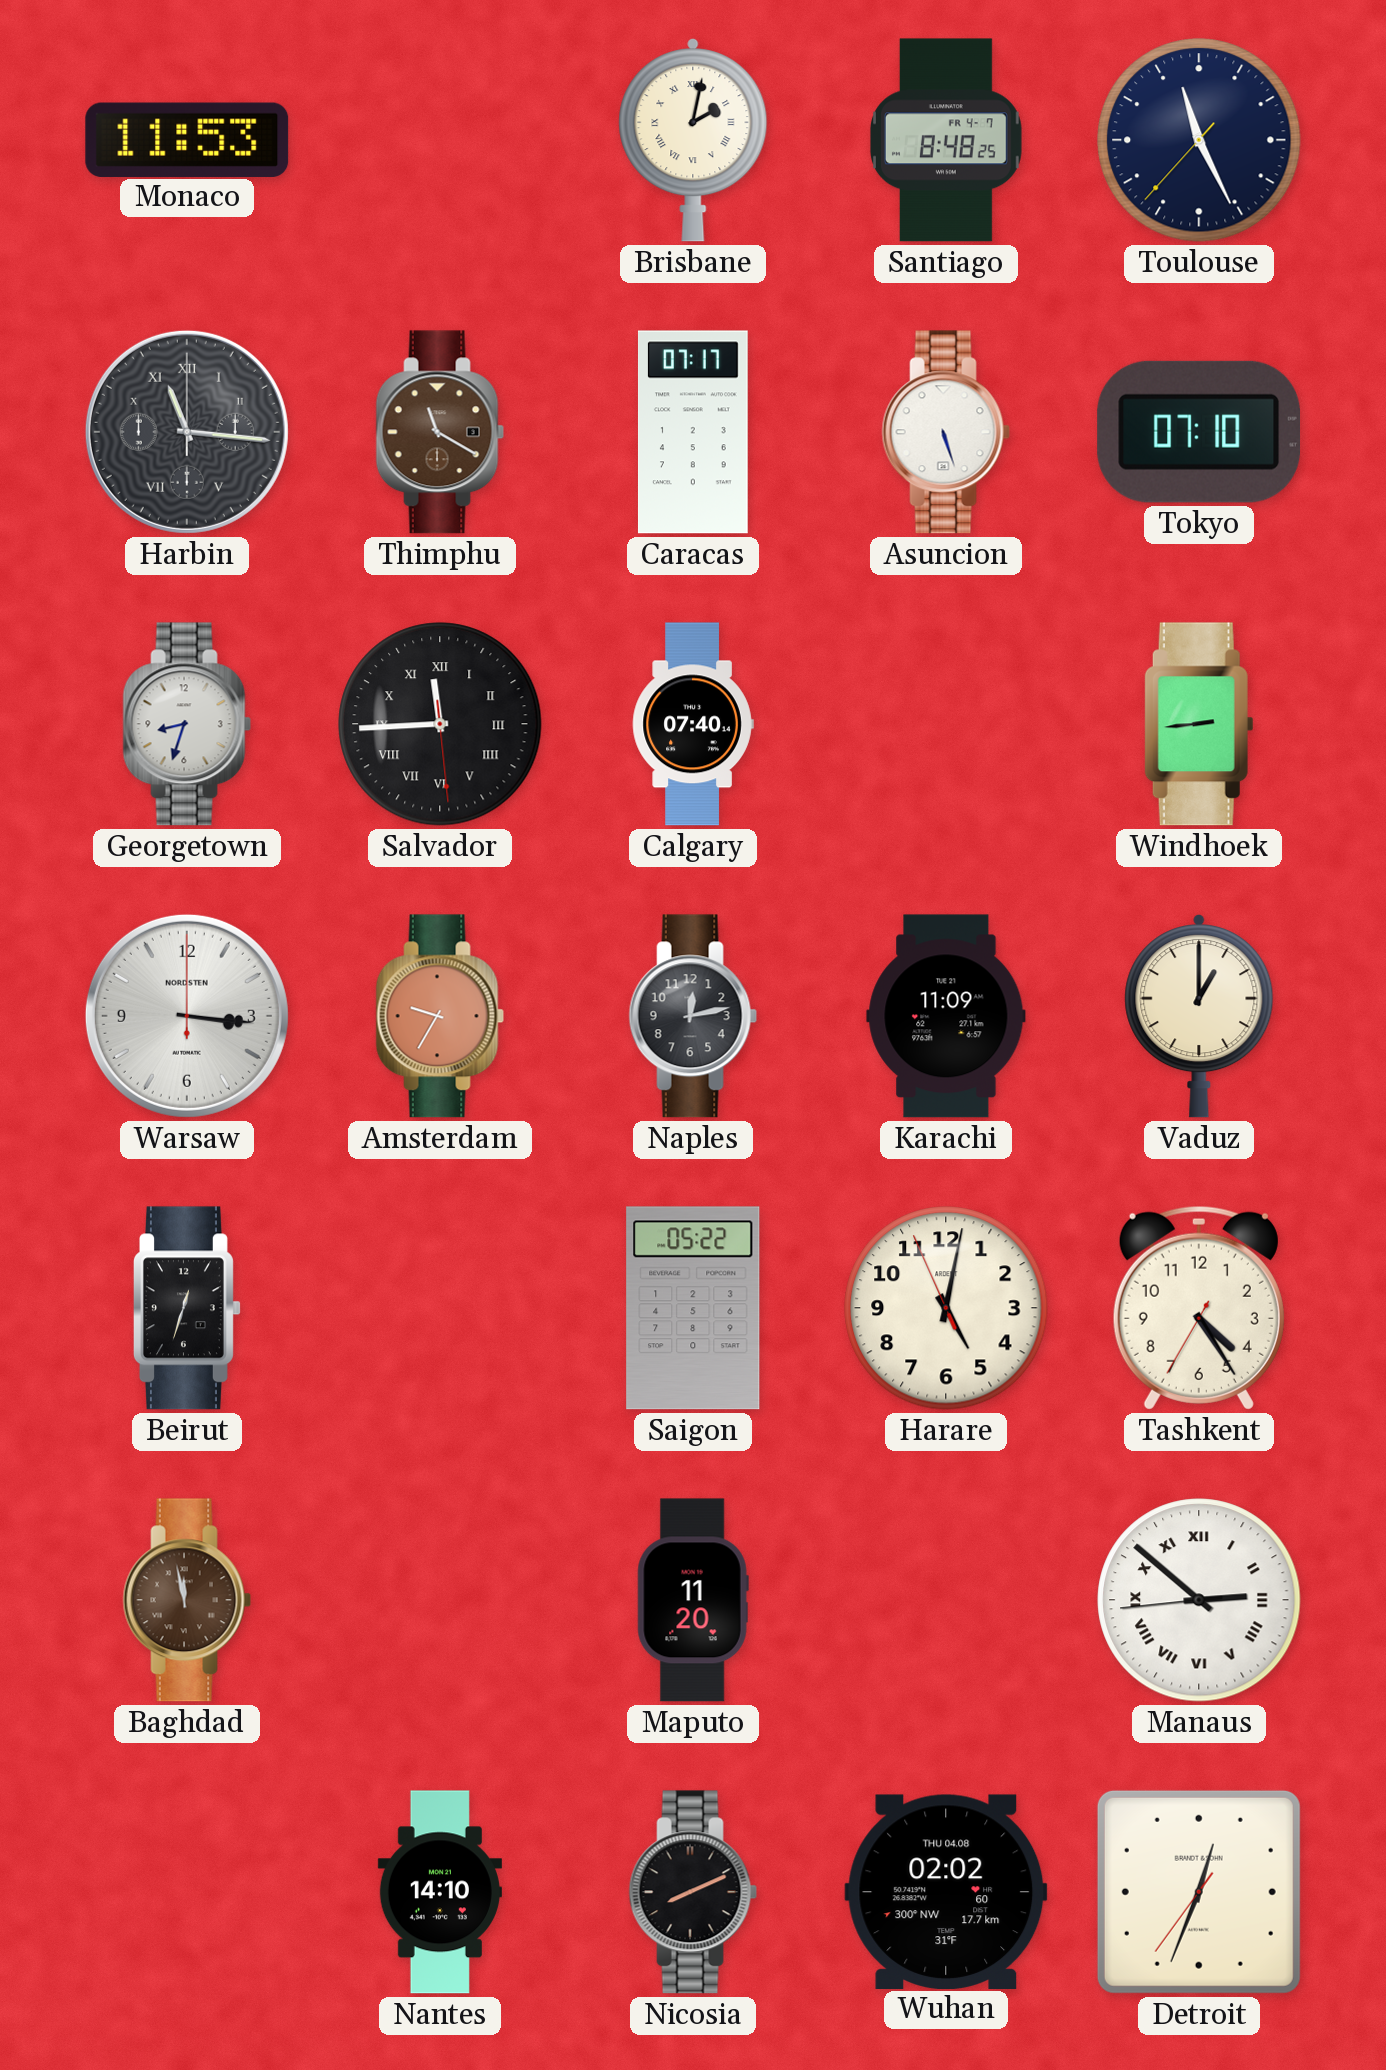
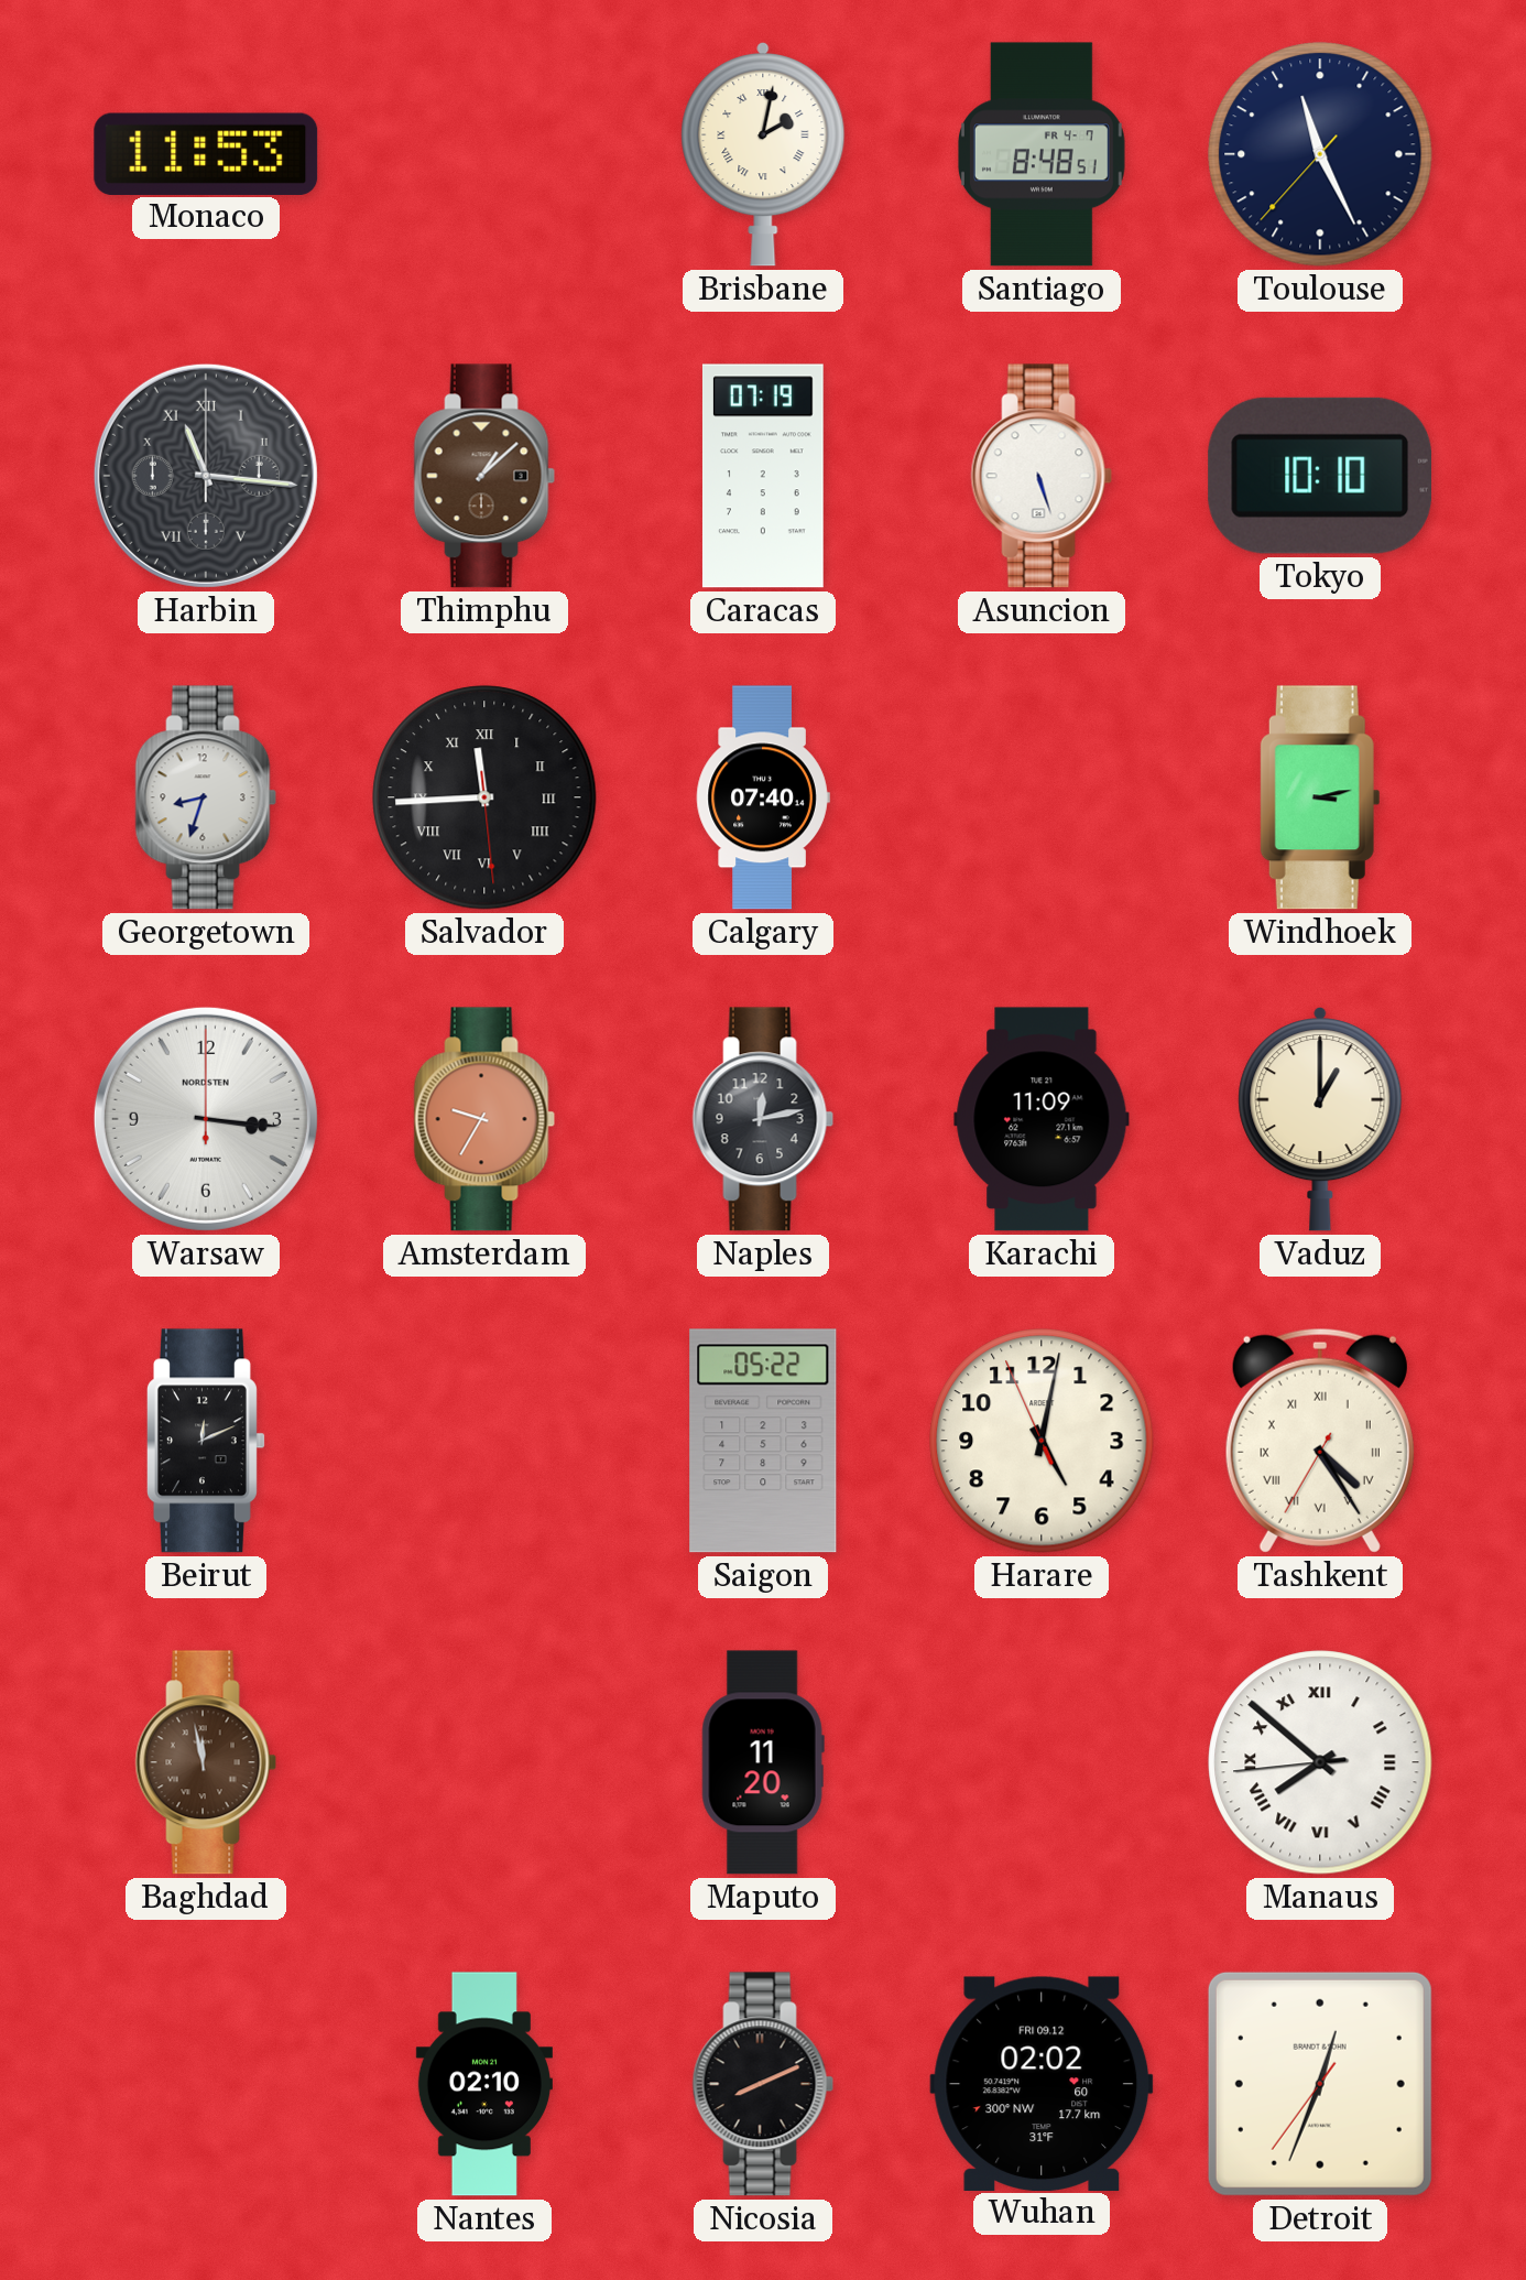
Santiago: 8:48:25 -> 8:48:51
Thimphu: 11:20 -> 1:08
Caracas: 07:17 -> 07:19
Tokyo: 07:10 -> 10:10
Windhoek: 2:44 -> 3:13
Beirut: 12:33 -> 12:11
Tashkent numerals: Arabic -> Roman
Manaus: 2:51 -> 7:51
Nantes: 14:10 -> 02:10
Wuhan date: THU 04.08 -> FRI 09.12
